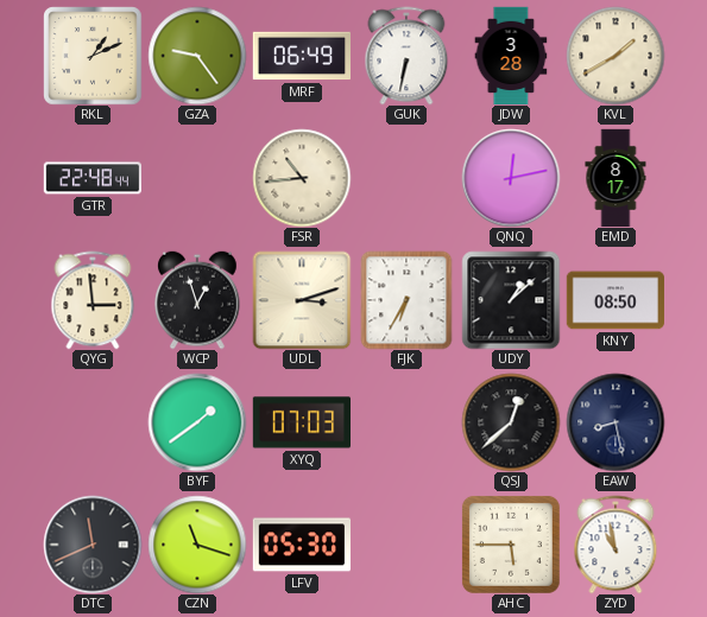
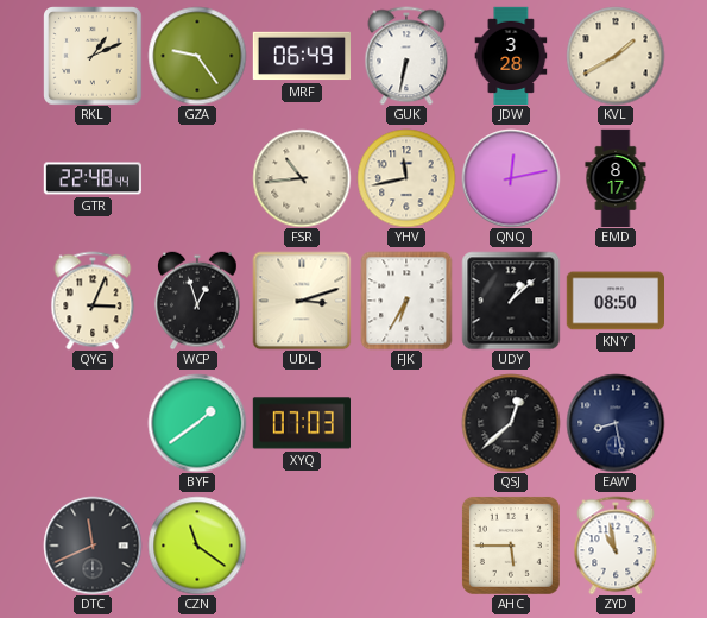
YHV: none -> 11:43
QYG: 2:59 -> 3:04
CZN: 11:18 -> 11:21
LFV: 05:30 -> none
